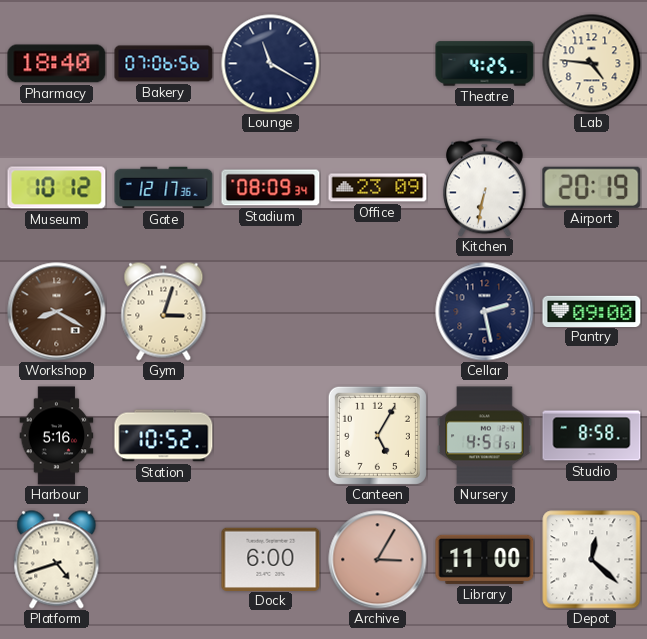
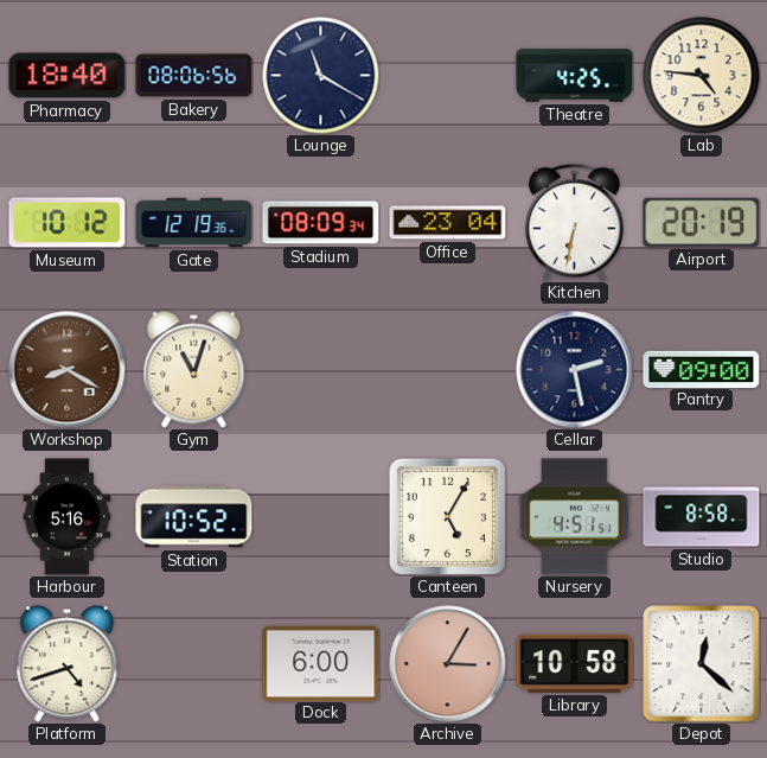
Bakery: 07:06 -> 08:06
Gate: 12:17 -> 12:19
Office: 23:09 -> 23:04
Gym: 3:03 -> 11:03
Library: 11:00 -> 10:58
